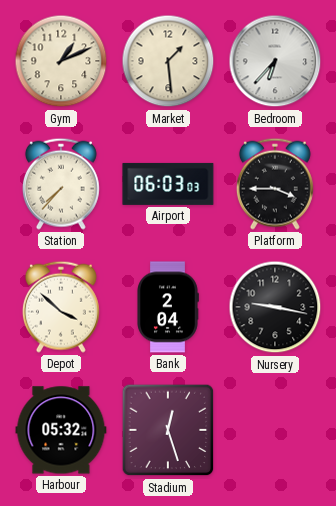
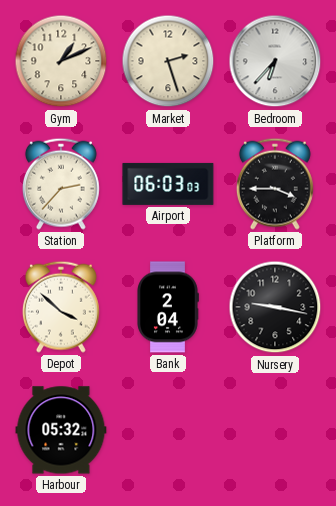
Market: 1:29 -> 2:27
Station: 7:37 -> 2:37
Stadium: 12:27 -> none
